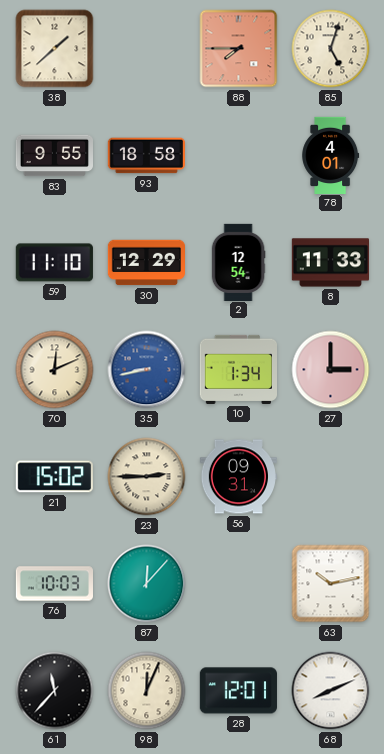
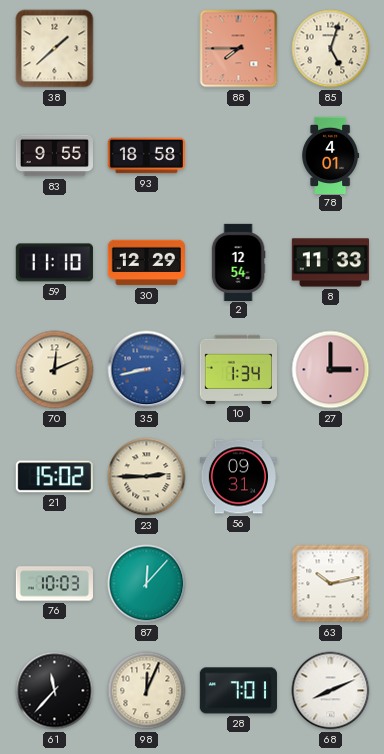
28: 12:01 -> 7:01
